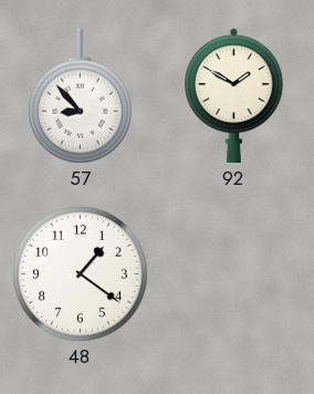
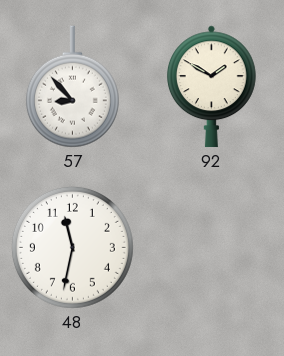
48: 1:21 -> 11:32
